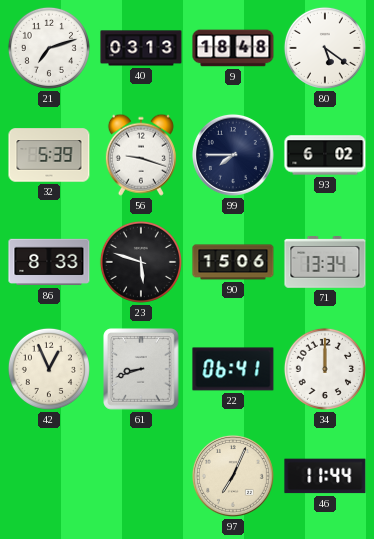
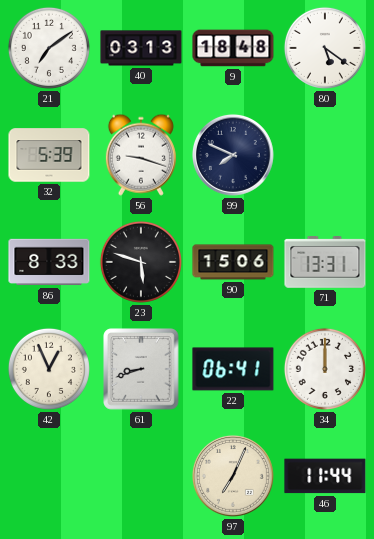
21: 7:12 -> 7:09
99: 7:45 -> 7:49
93: 6:02 -> none
71: 13:34 -> 13:31
